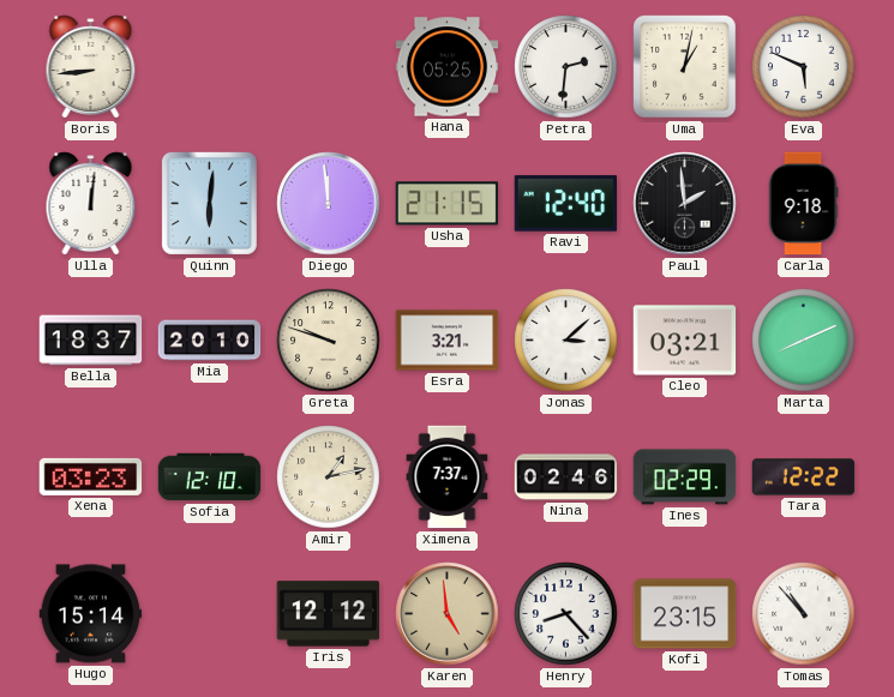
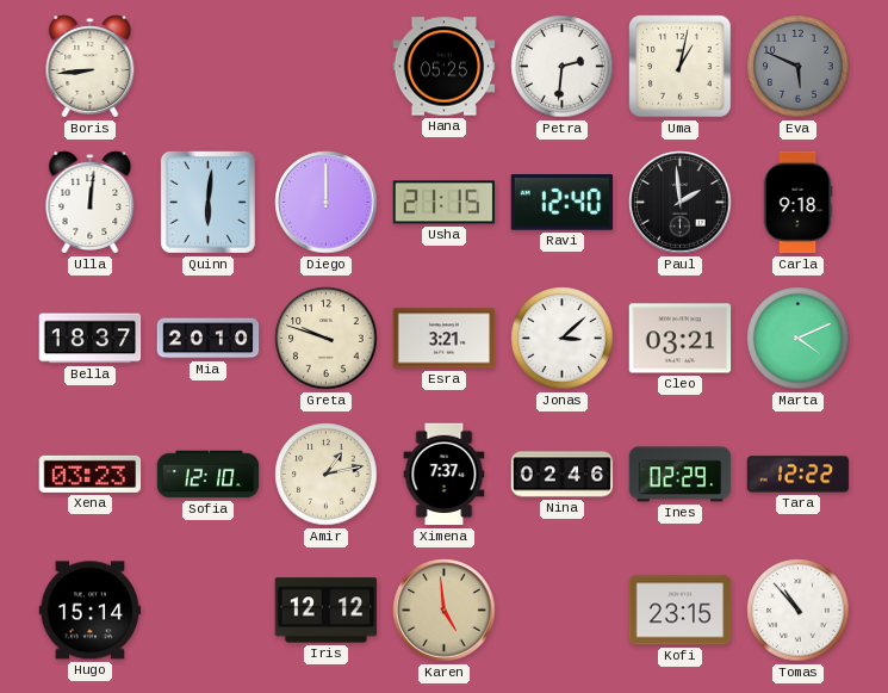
Eva dial: white -> grey
Diego: 11:59 -> 12:00
Marta: 8:11 -> 4:11
Henry: 8:23 -> none
